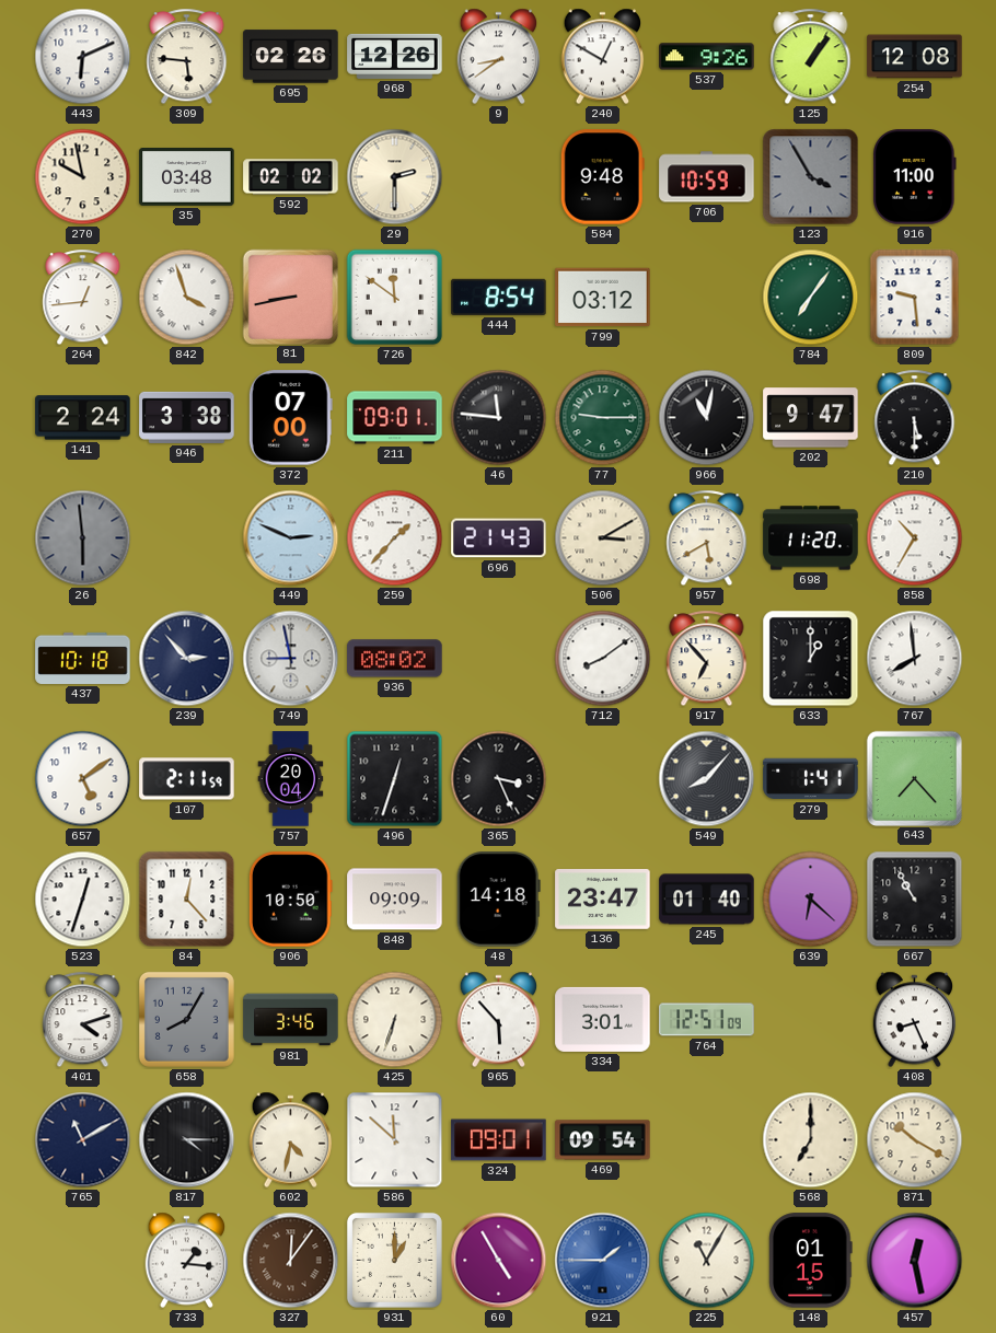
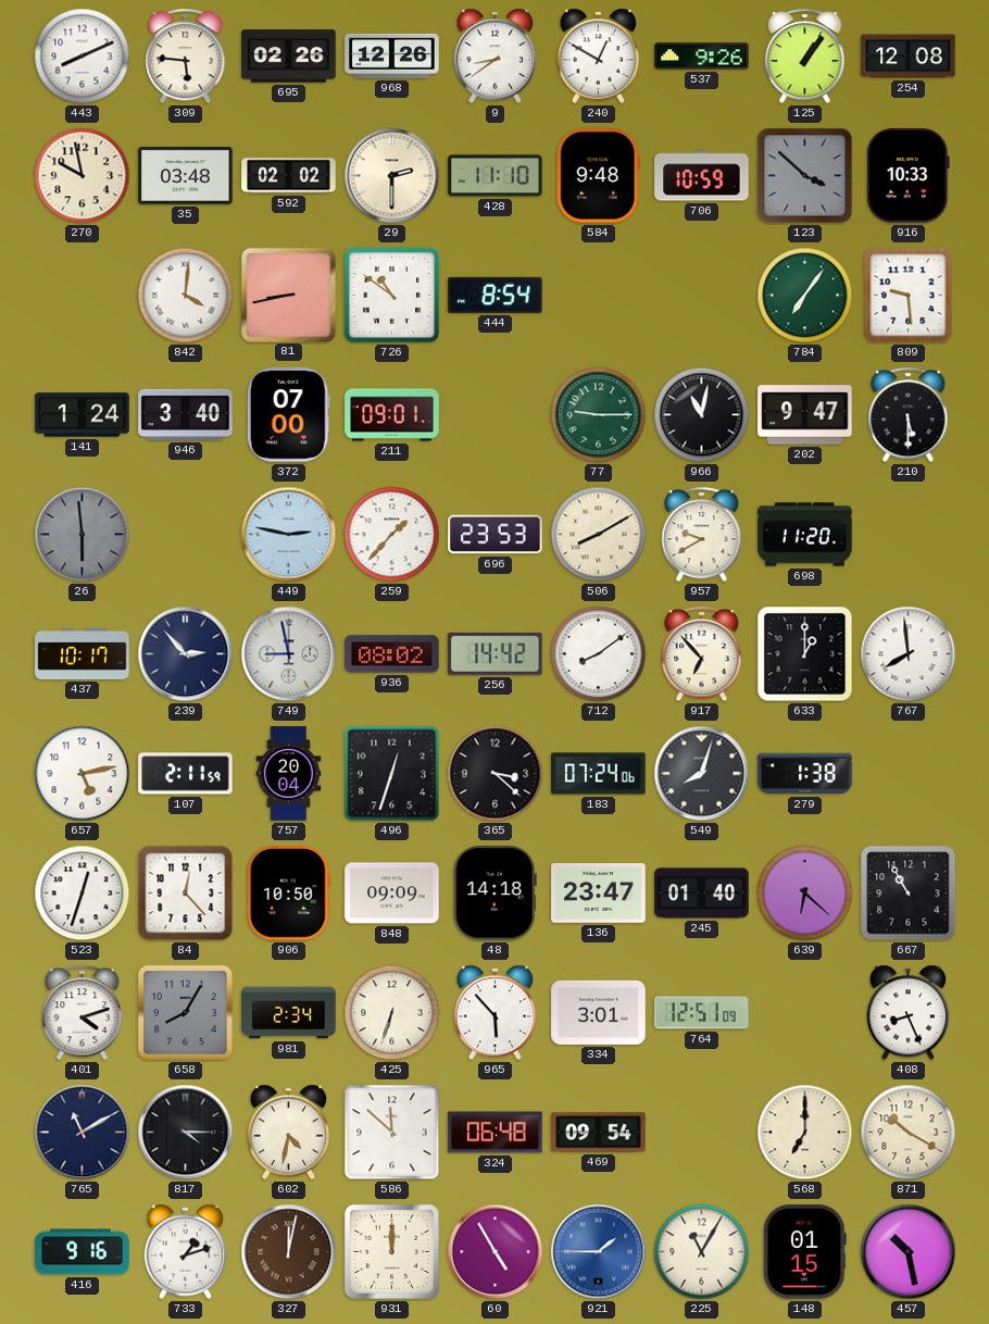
443: 6:11 -> 8:11
428: none -> 11:10
123: 3:55 -> 3:52
916: 11:00 -> 10:33
264: 12:44 -> none
842: 3:57 -> 4:01
726: 11:51 -> 10:51
799: 03:12 -> none
141: 2:24 -> 1:24
946: 3:38 -> 3:40
46: 11:46 -> none
449: 2:49 -> 2:47
696: 21:43 -> 23:53
506: 3:10 -> 8:10
957: 5:40 -> 9:40
858: 10:35 -> none
437: 10:18 -> 10:17
256: none -> 14:42
657: 5:09 -> 5:13
365: 3:26 -> 3:22
183: none -> 07:24
549: 8:07 -> 8:03
279: 1:41 -> 1:38
643: 7:23 -> none
981: 3:46 -> 2:34
324: 09:01 -> 06:48
416: none -> 9:16
733: 1:16 -> 1:12
327: 12:06 -> 12:02
931: 1:00 -> 12:00
457: 12:28 -> 10:28
